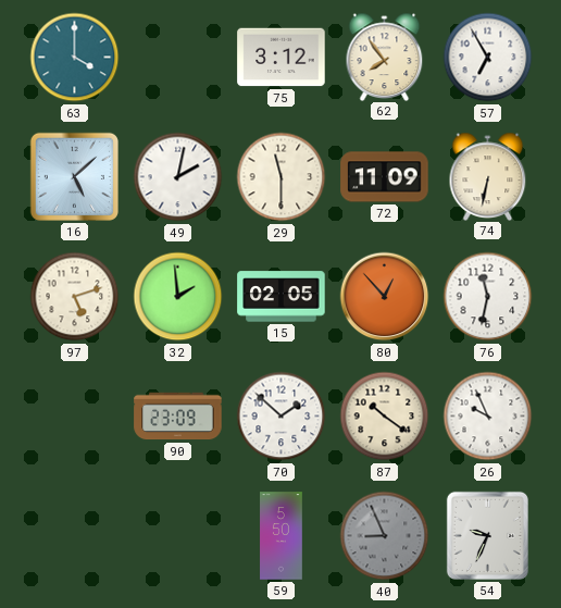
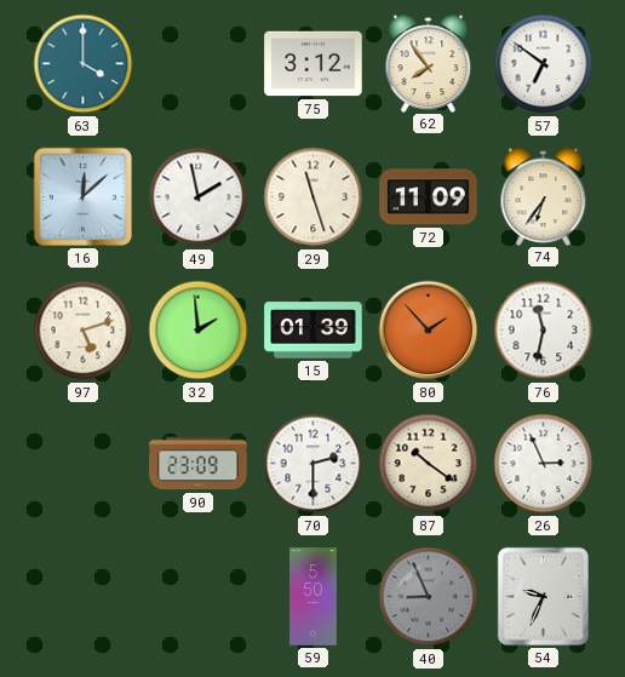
57: 6:55 -> 6:51
16: 5:08 -> 12:08
49: 2:02 -> 1:58
29: 11:30 -> 11:27
74: 6:32 -> 6:36
15: 02:05 -> 01:39
80: 12:53 -> 1:53
70: 1:52 -> 2:30
26: 9:56 -> 2:56
